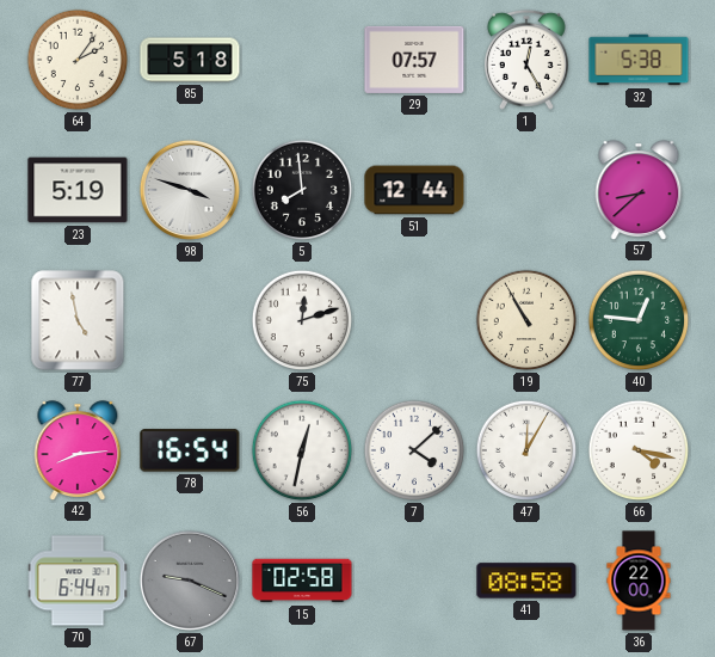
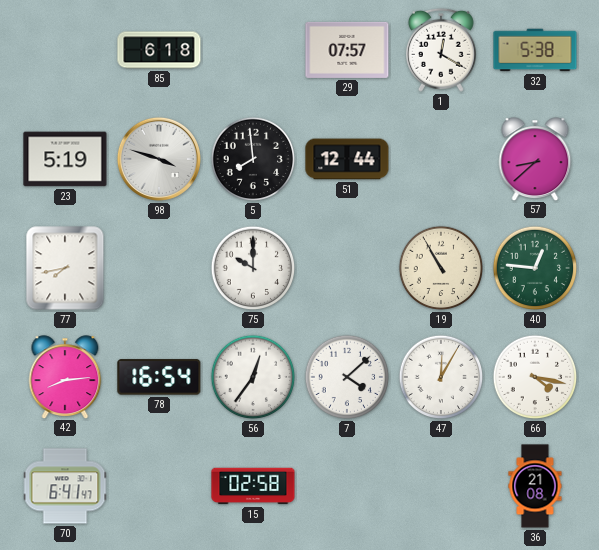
64: 2:06 -> none
85: 5:18 -> 6:18
1: 12:25 -> 12:20
77: 4:58 -> 7:43
75: 12:12 -> 10:00
56: 12:32 -> 12:36
70: 6:44 -> 6:41
67: 9:19 -> none
41: 08:58 -> none
36: 22:00 -> 21:08
